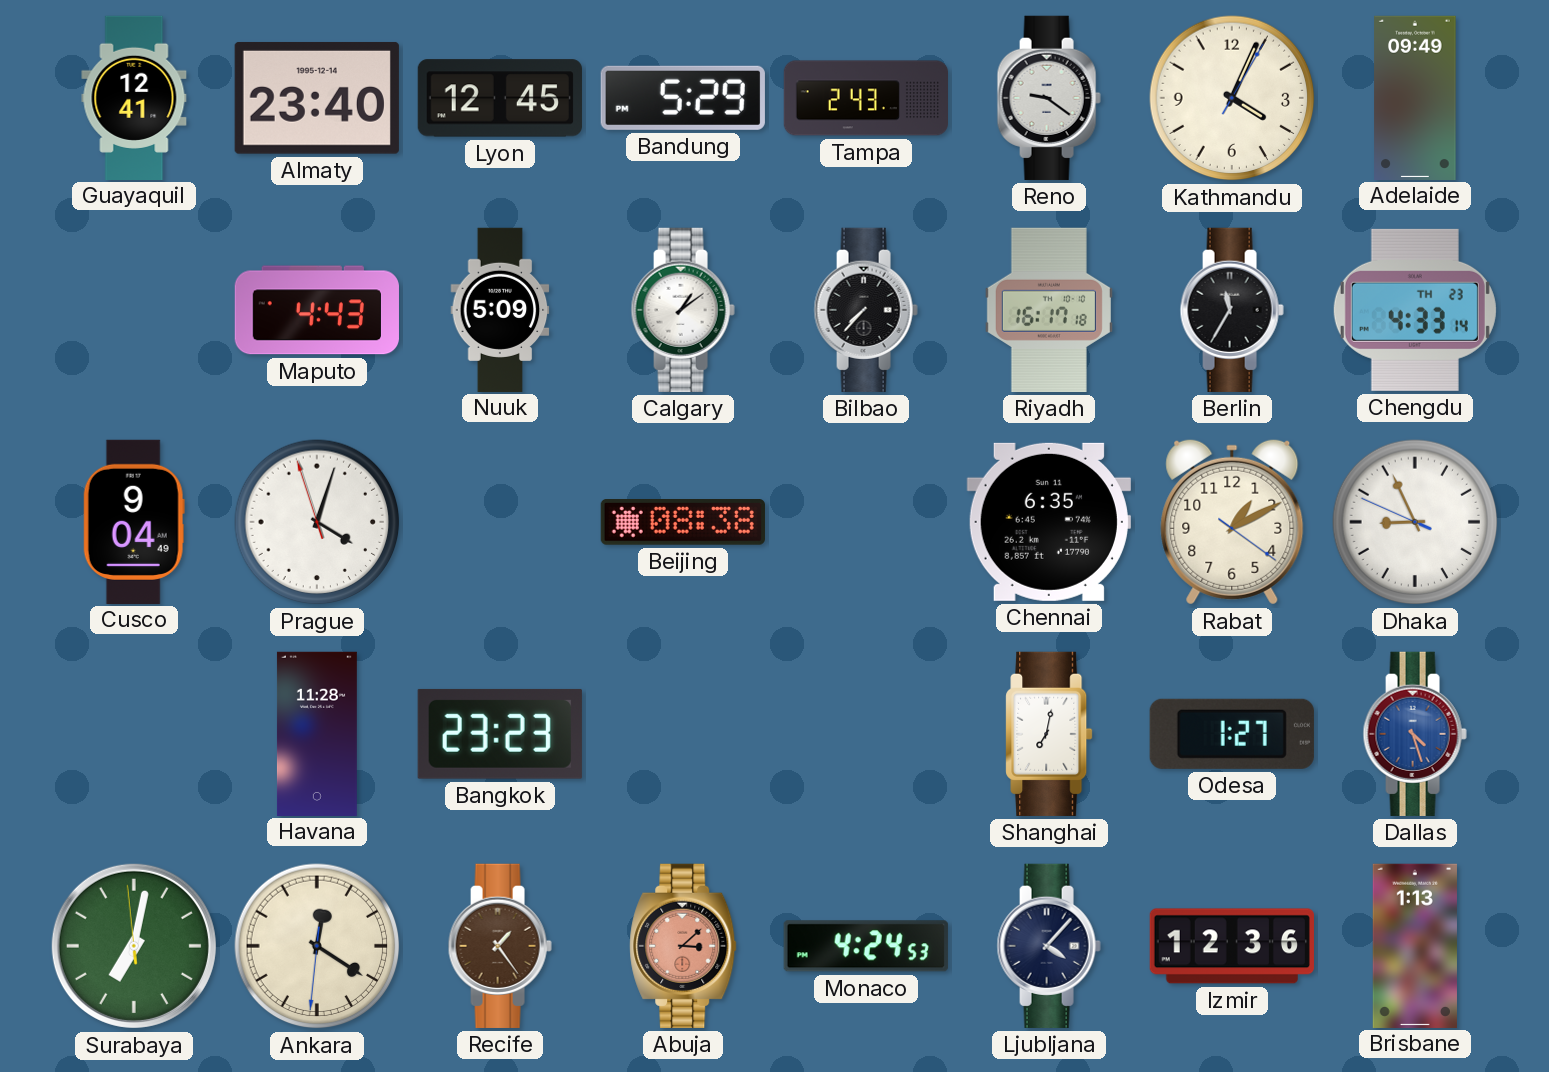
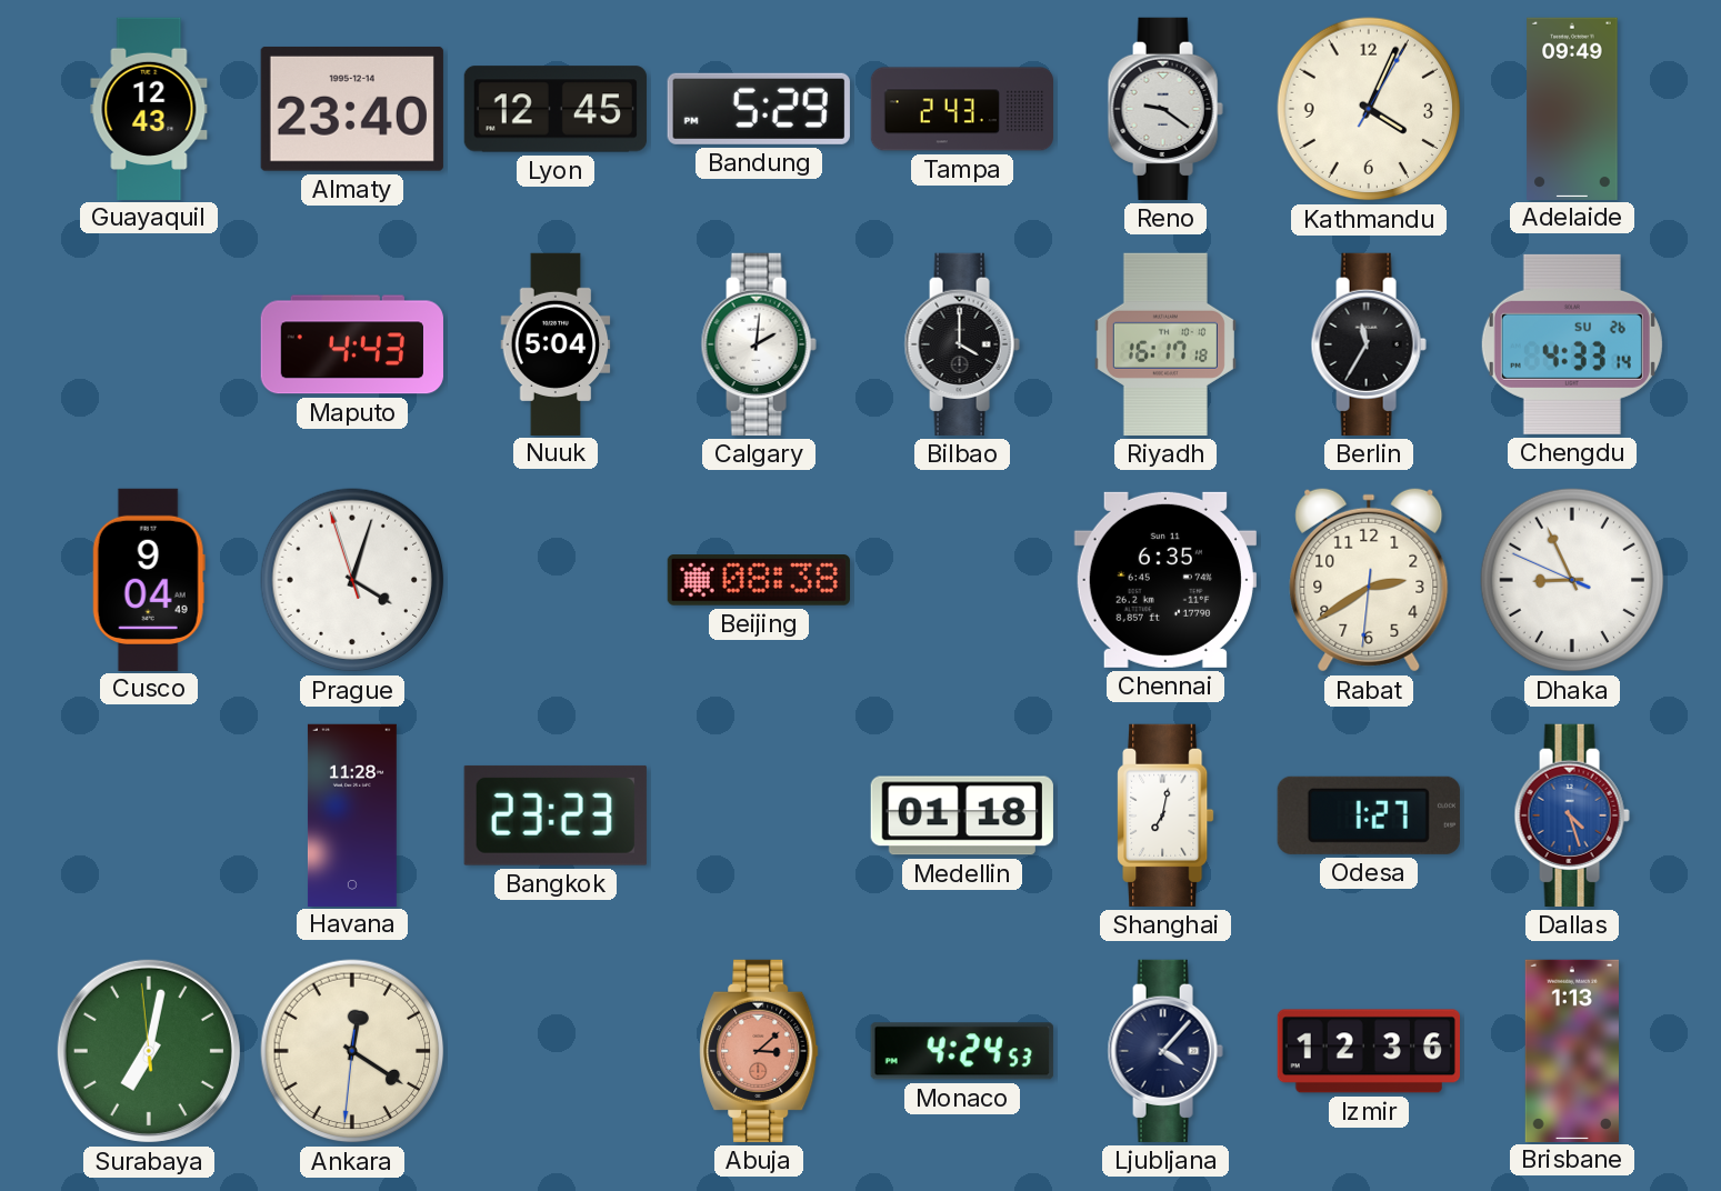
Guayaquil: 12:41 -> 12:43
Nuuk: 5:09 -> 5:04
Calgary: 1:09 -> 2:01
Bilbao: 7:37 -> 4:00
Chengdu date: TH 23 -> SU 26
Rabat: 1:10 -> 2:39
Medellin: none -> 01:18
Recife: 1:24 -> none
